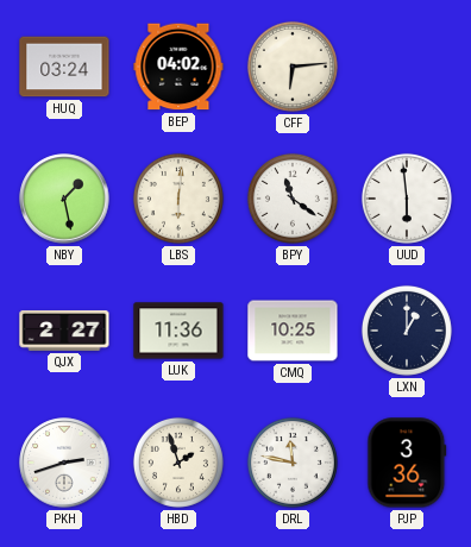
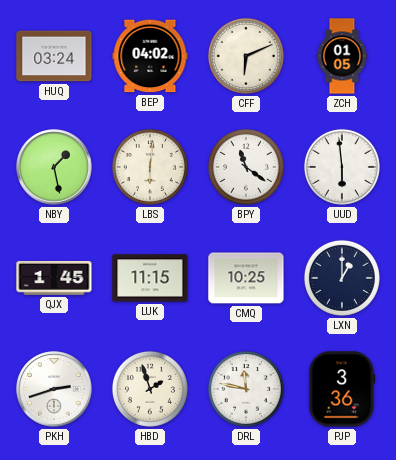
CFF: 6:14 -> 6:11
ZCH: none -> 01:05
QJX: 2:27 -> 1:45
LUK: 11:36 -> 11:15
